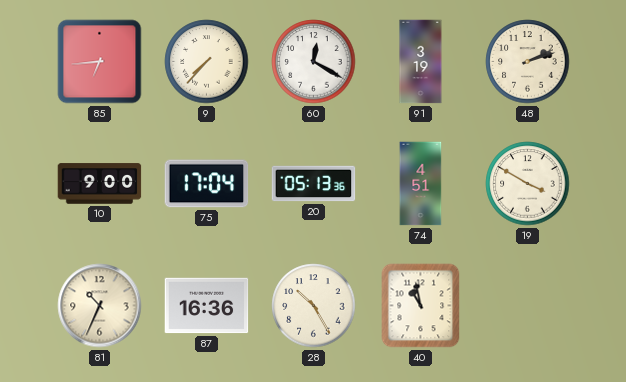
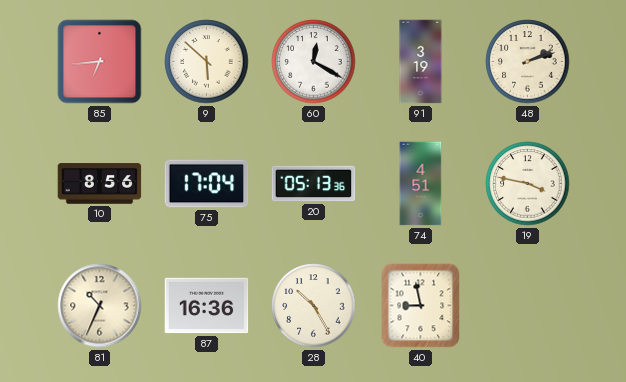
9: 7:37 -> 5:52
10: 9:00 -> 8:56
19: 3:50 -> 3:47
40: 10:58 -> 8:58
